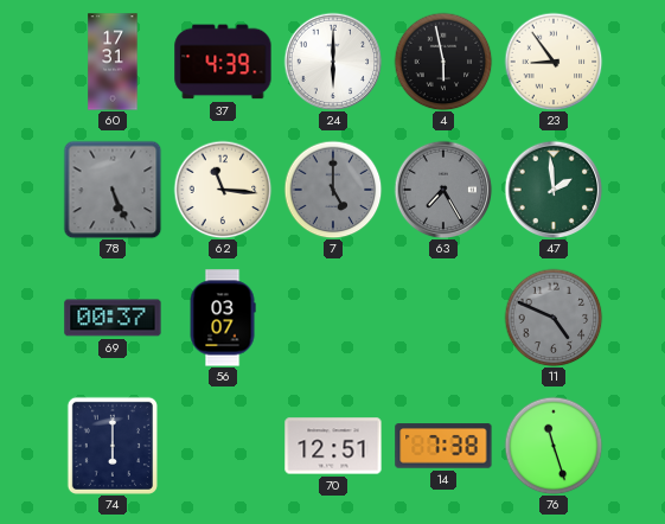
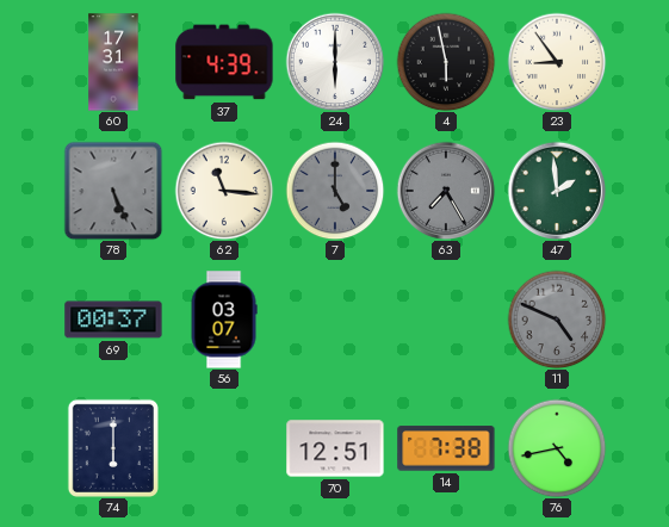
76: 11:27 -> 4:43
